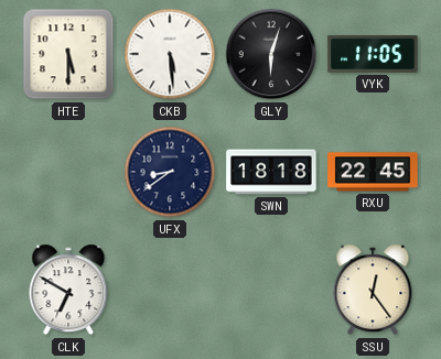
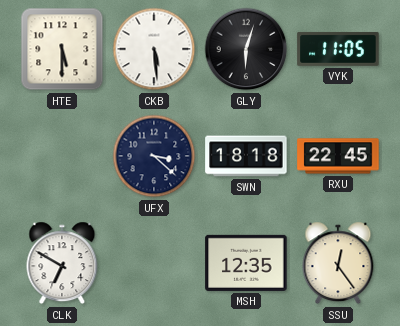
UFX: 8:39 -> 3:22
MSH: none -> 12:35
